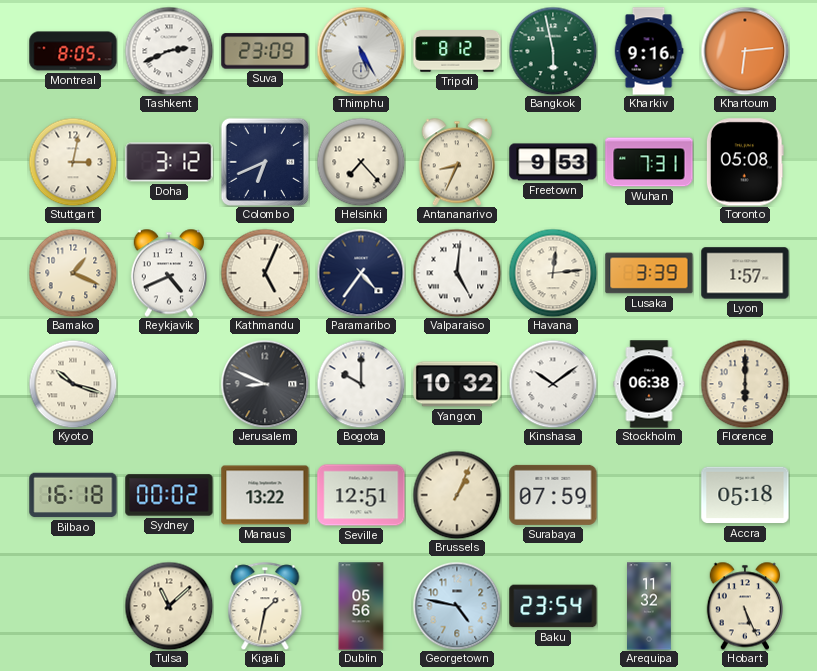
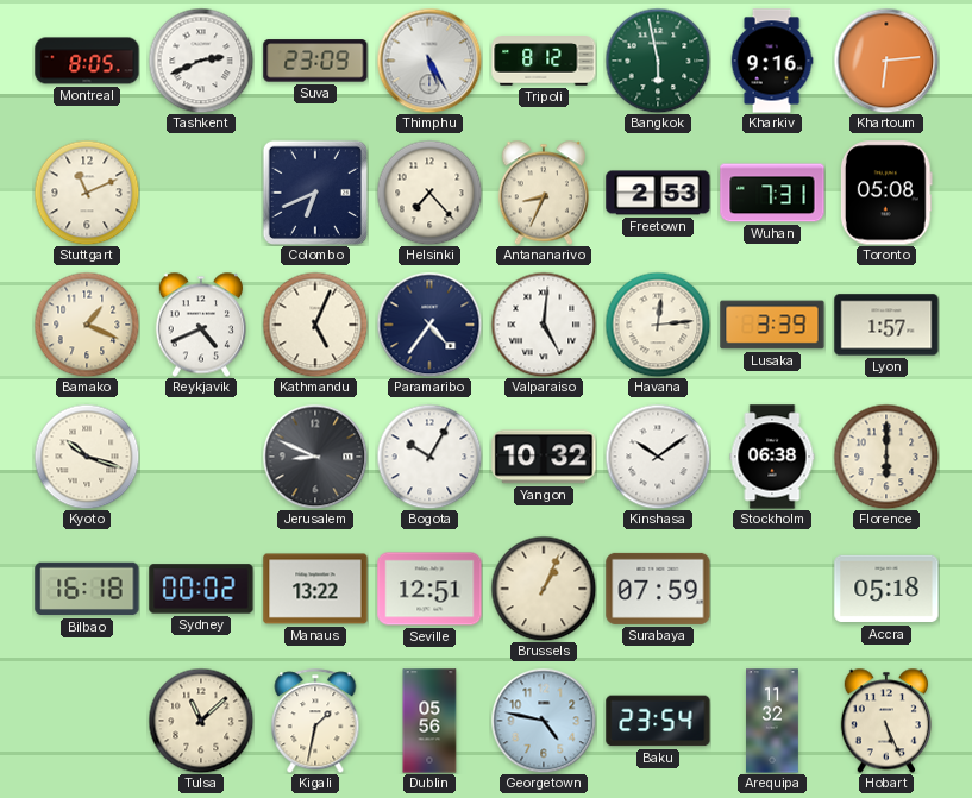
Stuttgart: 3:02 -> 11:11
Doha: 3:12 -> none
Freetown: 9:53 -> 2:53
Bogota: 10:00 -> 10:05
